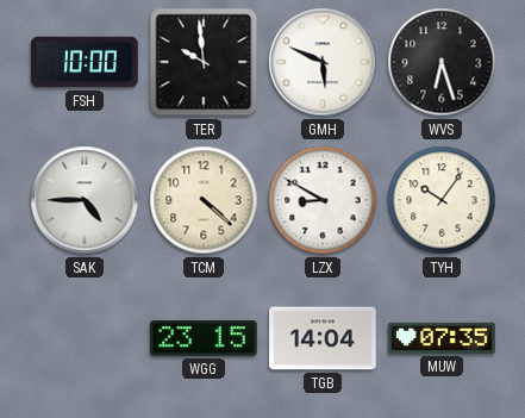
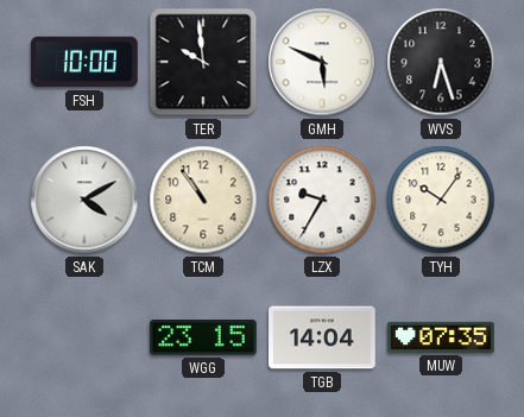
SAK: 4:45 -> 4:10
TCM: 4:22 -> 10:54
LZX: 8:50 -> 9:35
